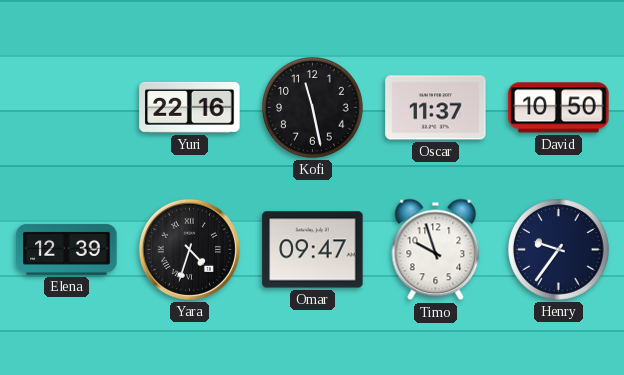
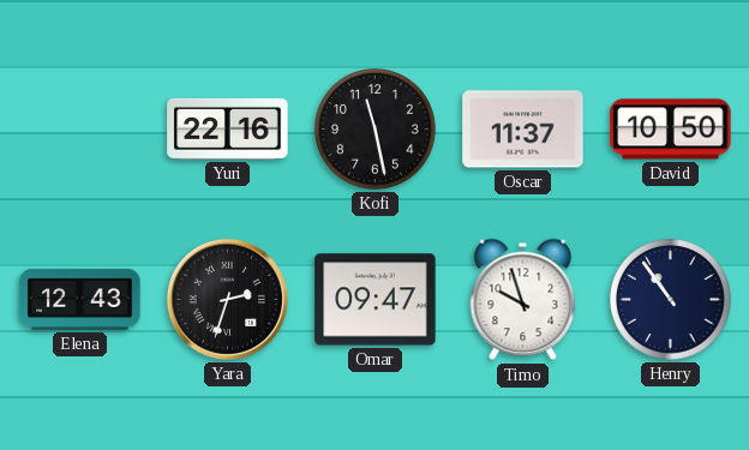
Elena: 12:39 -> 12:43
Yara: 4:33 -> 2:33
Henry: 9:36 -> 10:54
